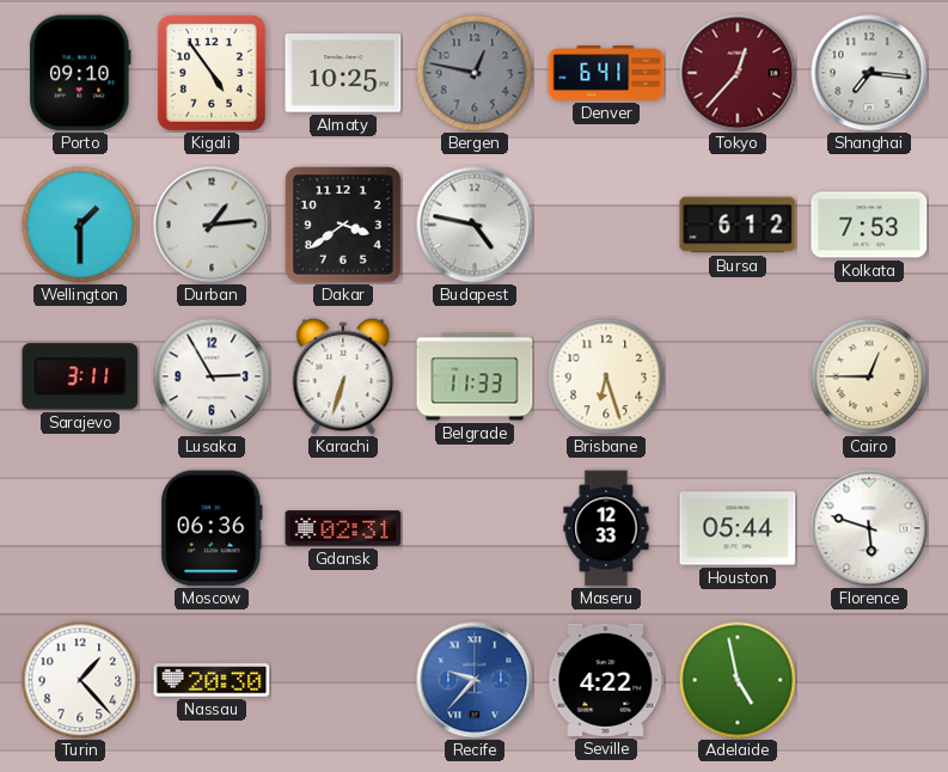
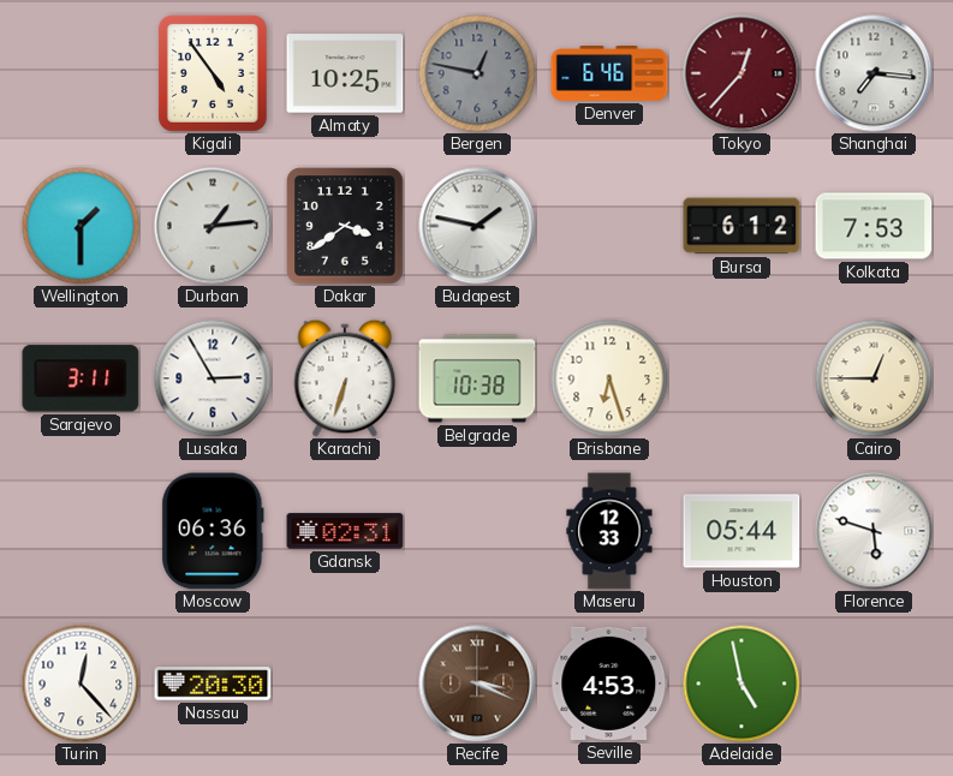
Porto: 09:10 -> none
Denver: 6:41 -> 6:46
Budapest: 4:47 -> 1:47
Belgrade: 11:33 -> 10:38
Turin: 1:23 -> 12:23
Recife: 9:37 -> 3:19
Recife dial: blue -> brown
Seville: 4:22 -> 4:53
